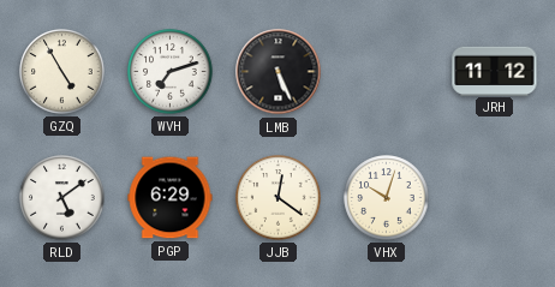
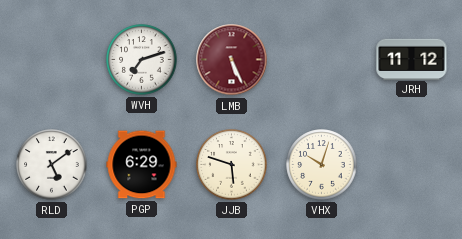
GZQ: 4:55 -> none
LMB dial: black -> burgundy
JJB: 12:21 -> 5:48
